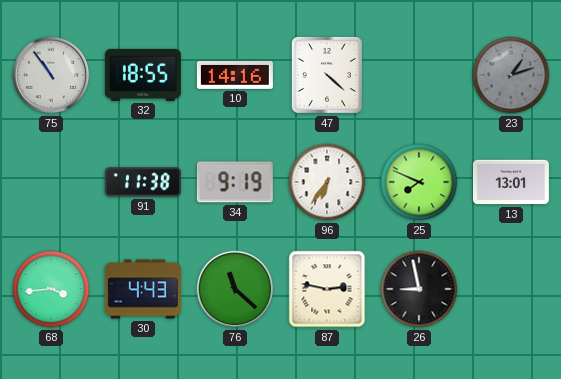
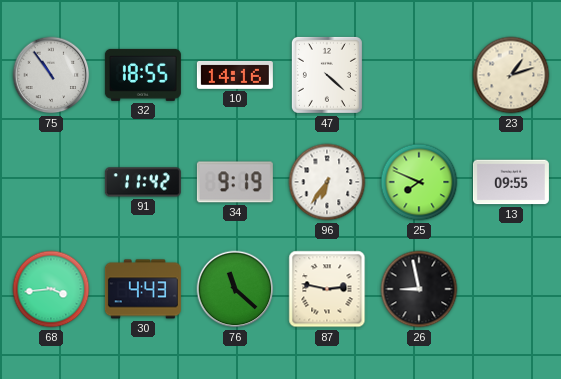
23 dial: grey -> cream
91: 11:38 -> 11:42
13: 13:01 -> 09:55
